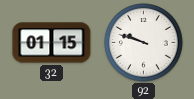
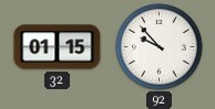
92: 9:48 -> 9:53
